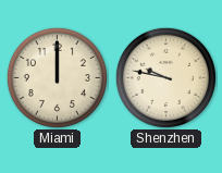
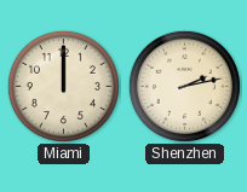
Shenzhen: 9:47 -> 2:13
